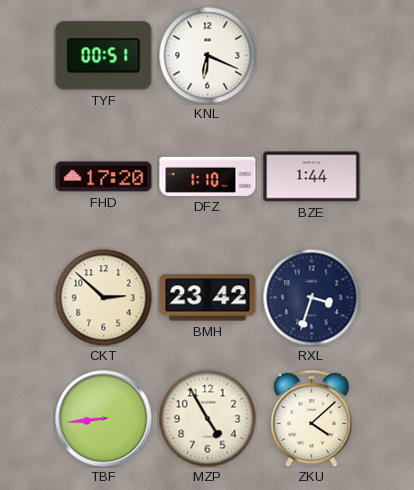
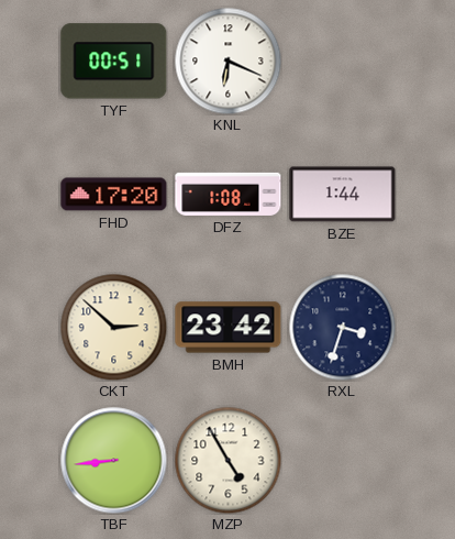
DFZ: 1:10 -> 1:08
ZKU: 4:08 -> none
